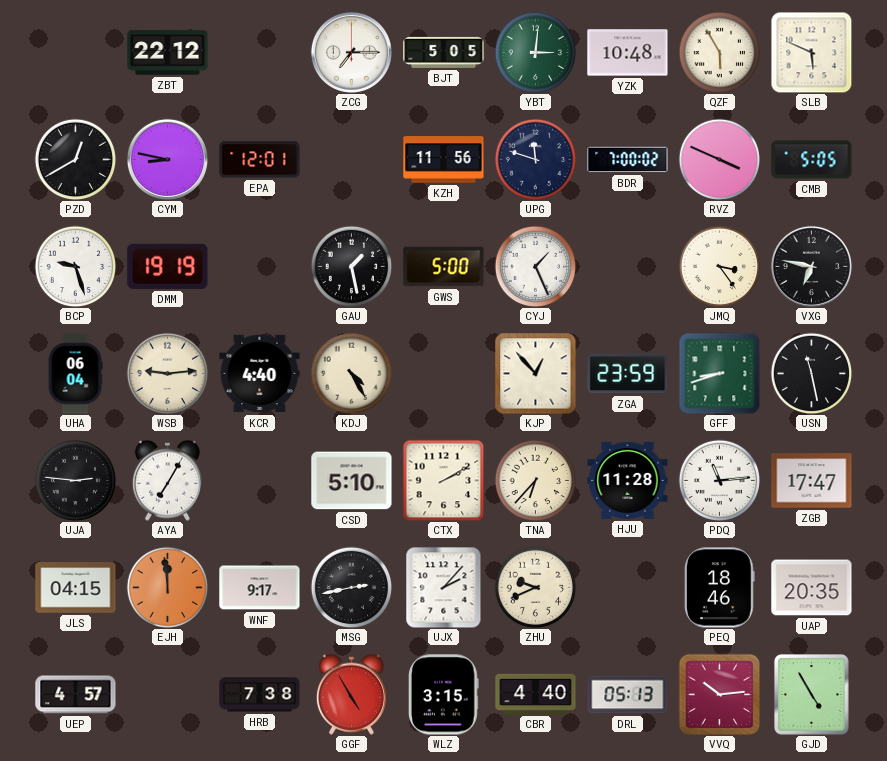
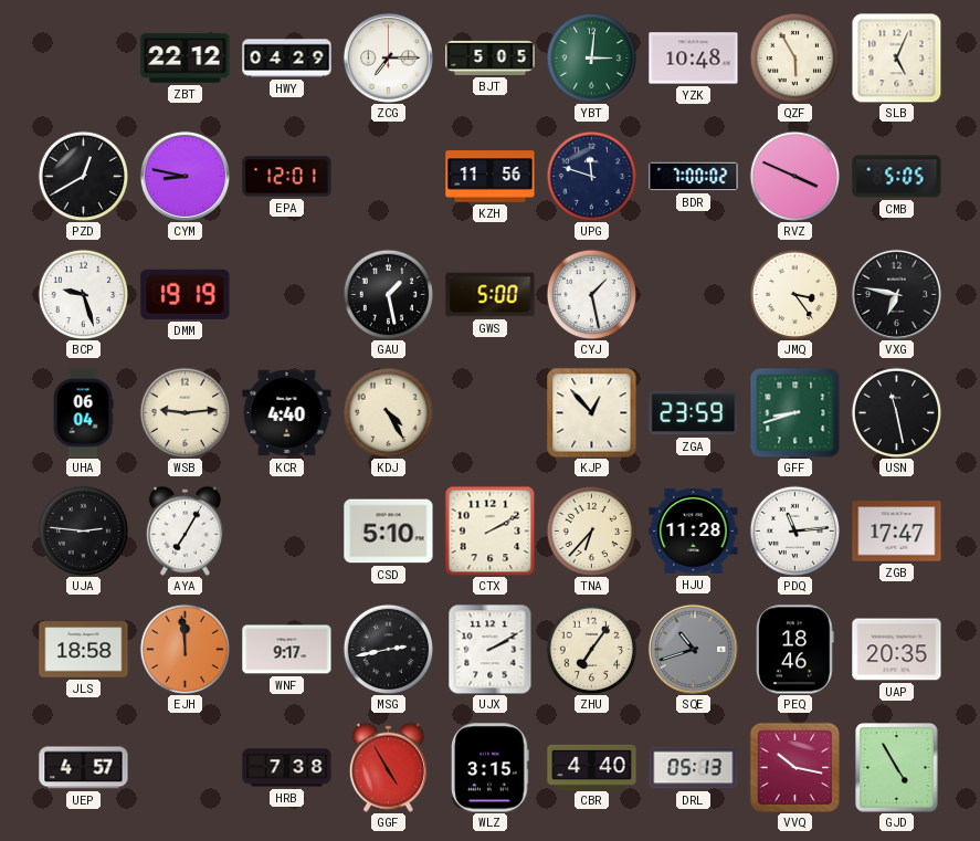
HWY: none -> 04:29
SLB: 5:49 -> 5:04
CYJ: 1:26 -> 1:28
JLS: 04:15 -> 18:58
UJX: 2:07 -> 2:10
ZHU: 9:41 -> 7:06
SQE: none -> 10:42
VVQ: 10:14 -> 10:17
